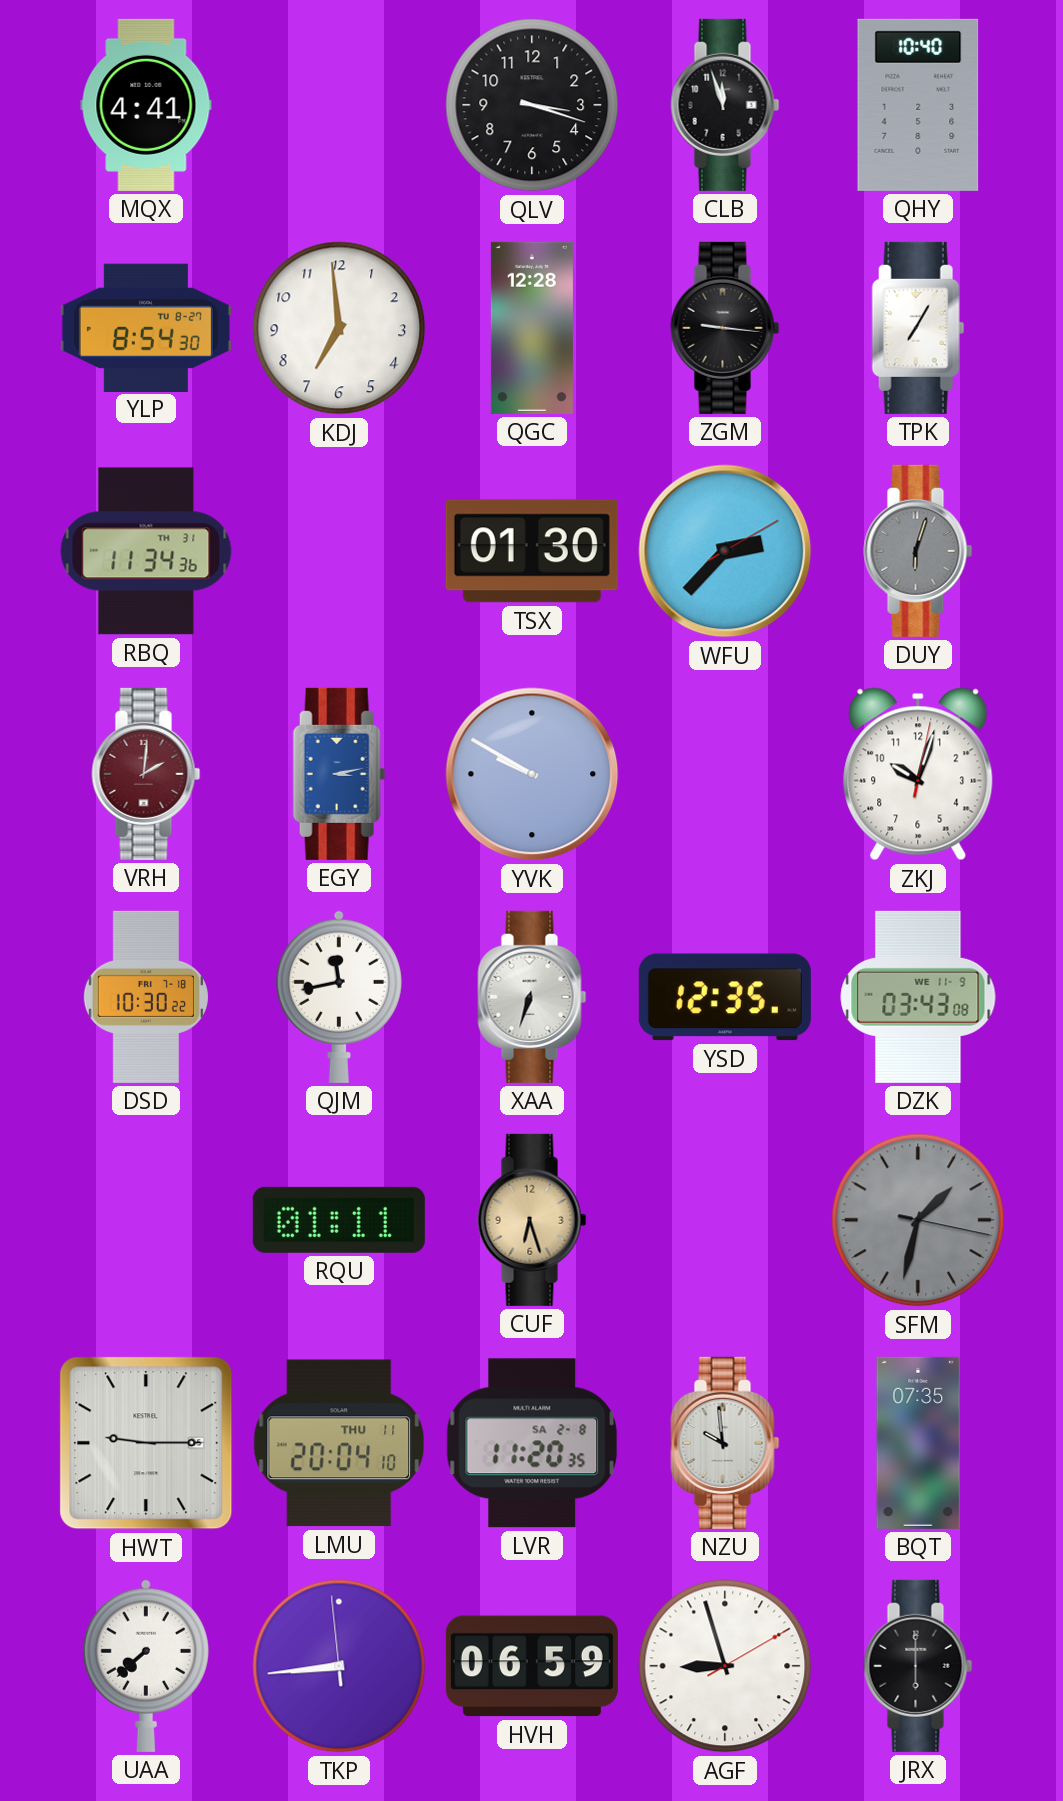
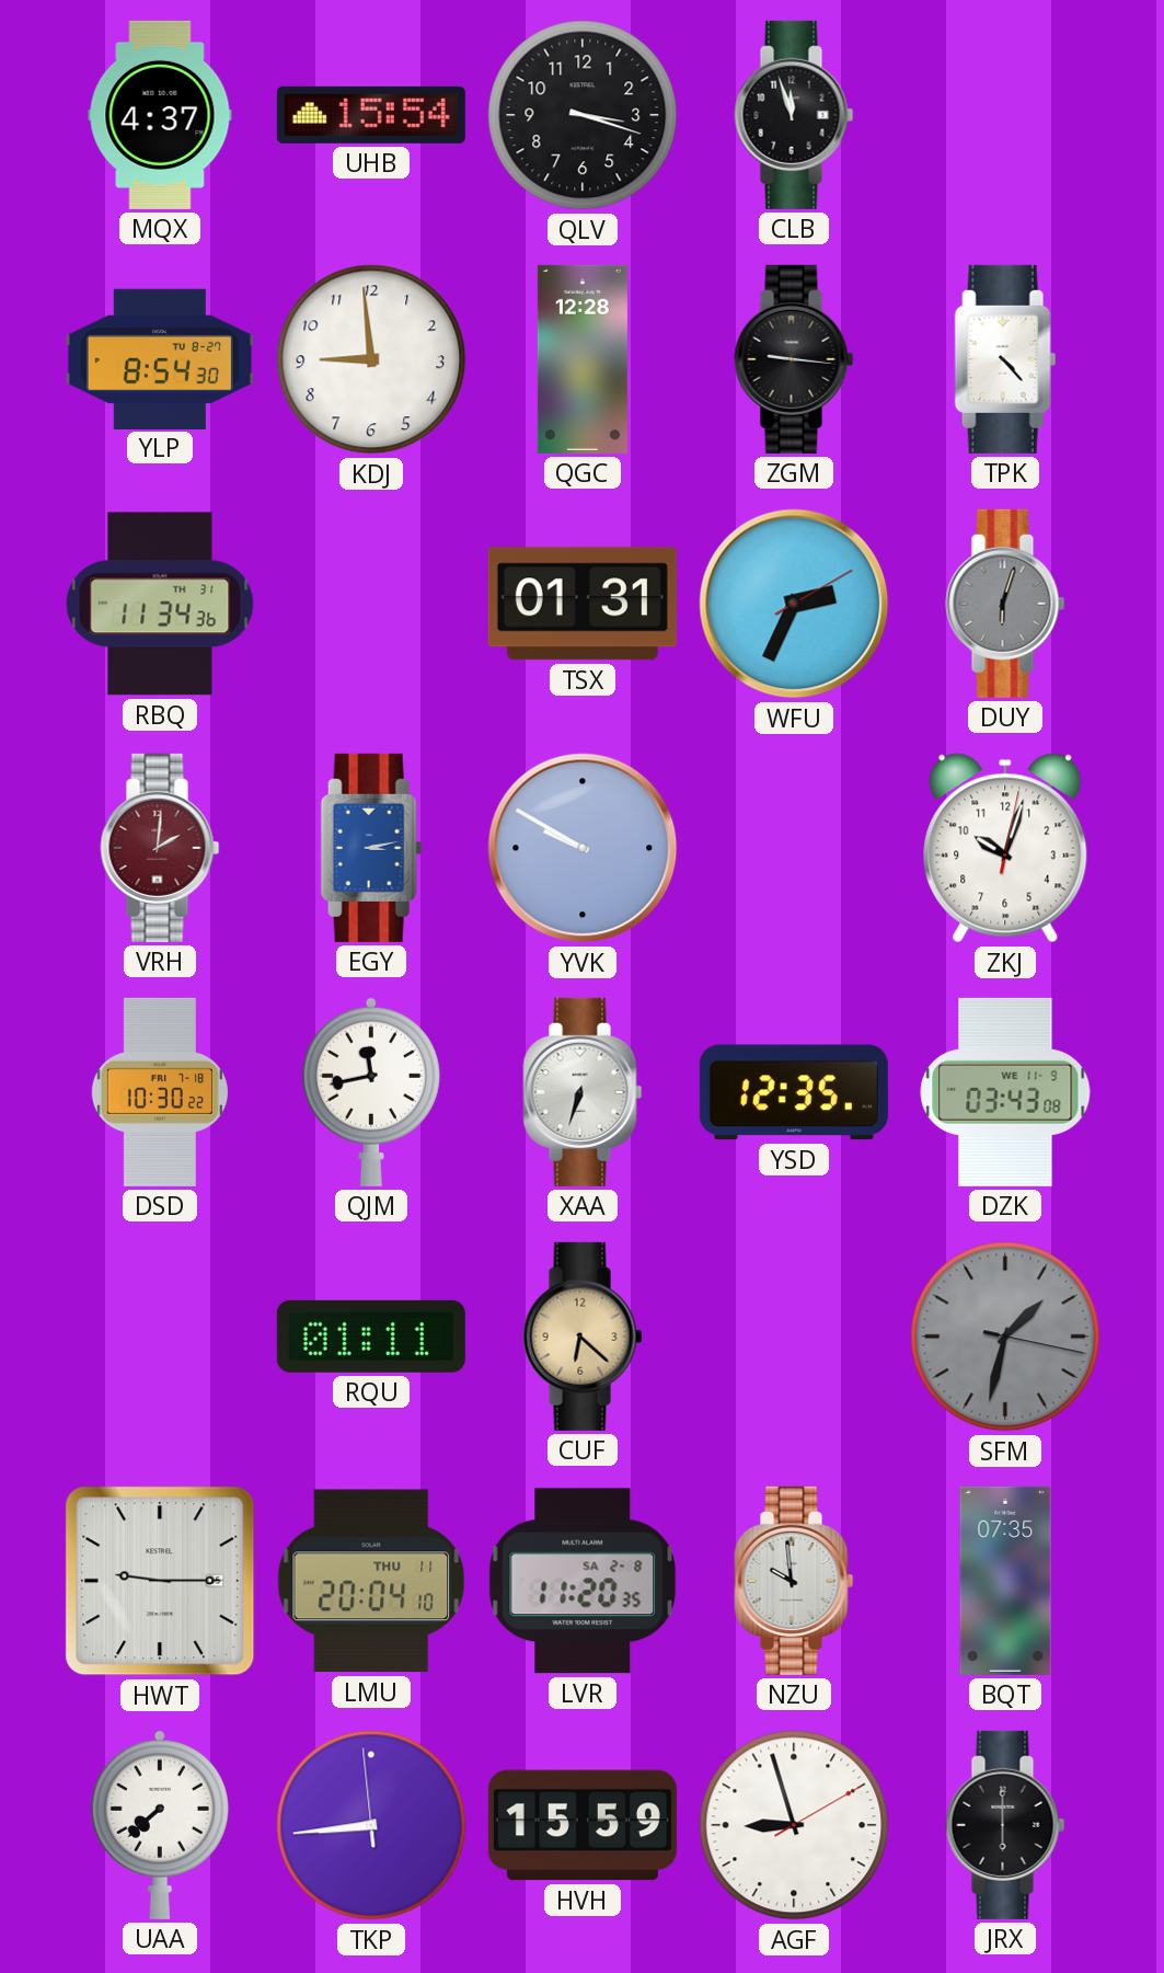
MQX: 4:41 -> 4:37
UHB: none -> 15:54
QHY: 10:40 -> none
KDJ: 6:59 -> 8:59
TPK: 7:05 -> 4:23
TSX: 01:30 -> 01:31
WFU: 2:37 -> 2:34
CUF: 6:27 -> 6:22
HVH: 06:59 -> 15:59
